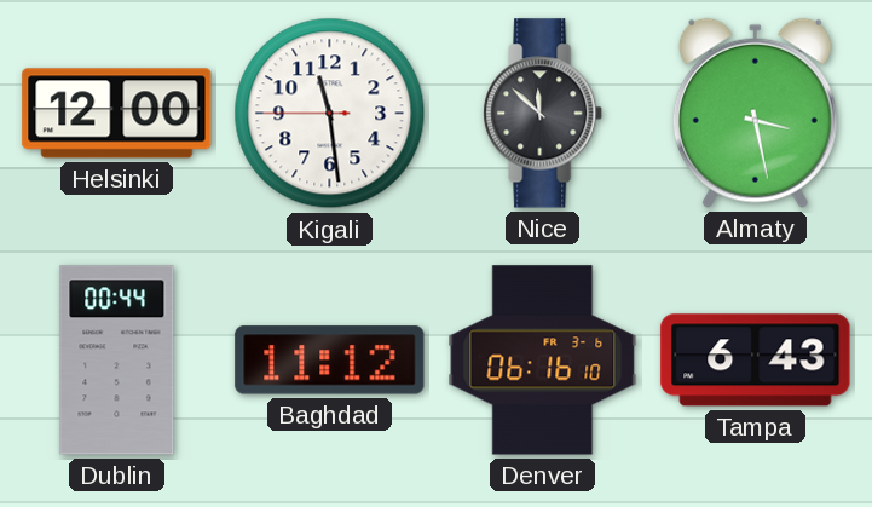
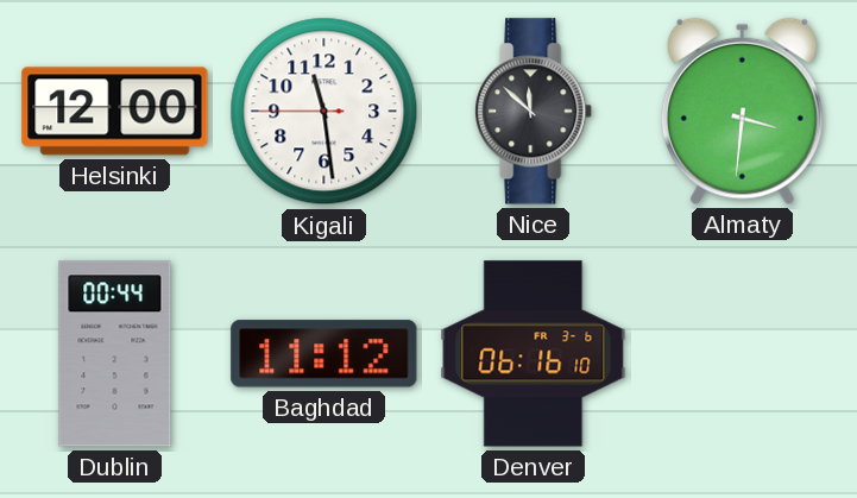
Almaty: 3:28 -> 3:31
Tampa: 6:43 -> none
